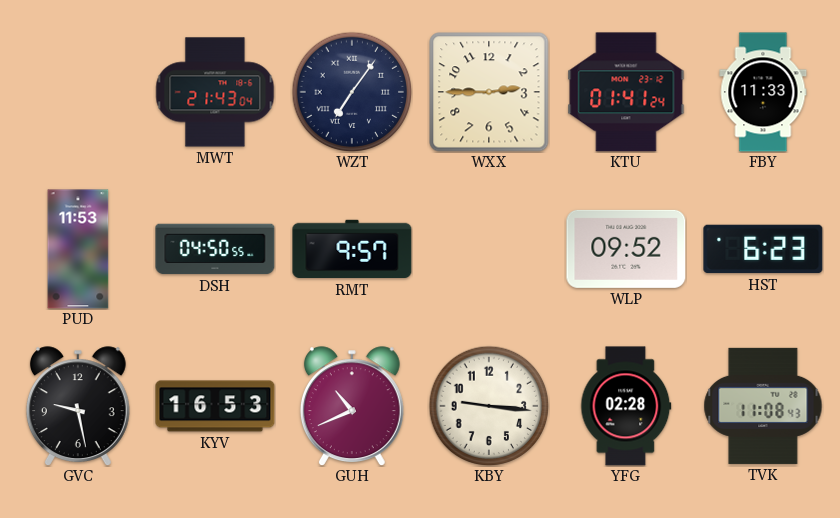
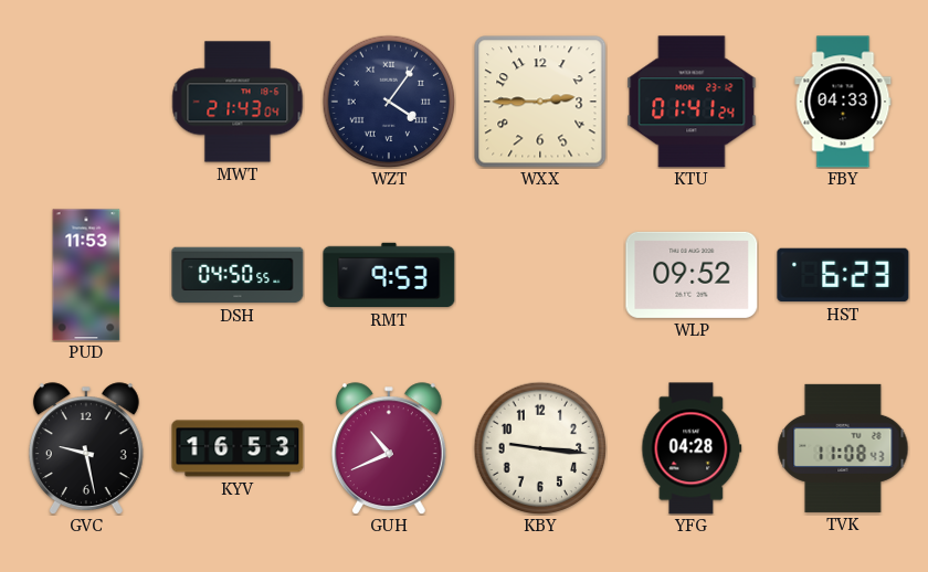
WZT: 7:06 -> 4:06
FBY: 11:33 -> 04:33
RMT: 9:57 -> 9:53
YFG: 02:28 -> 04:28
